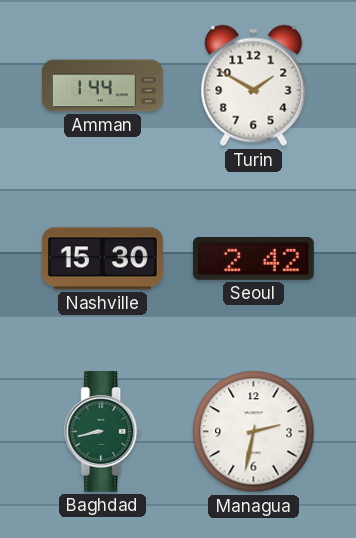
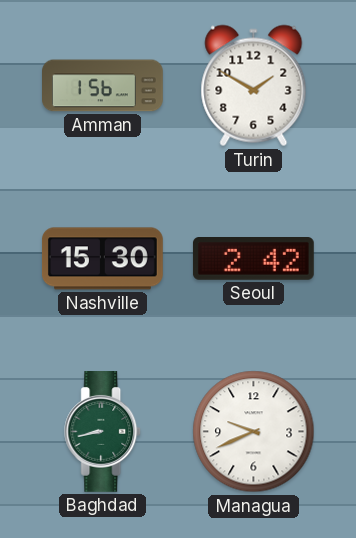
Amman: 1:44 -> 1:56
Managua: 2:32 -> 9:41
